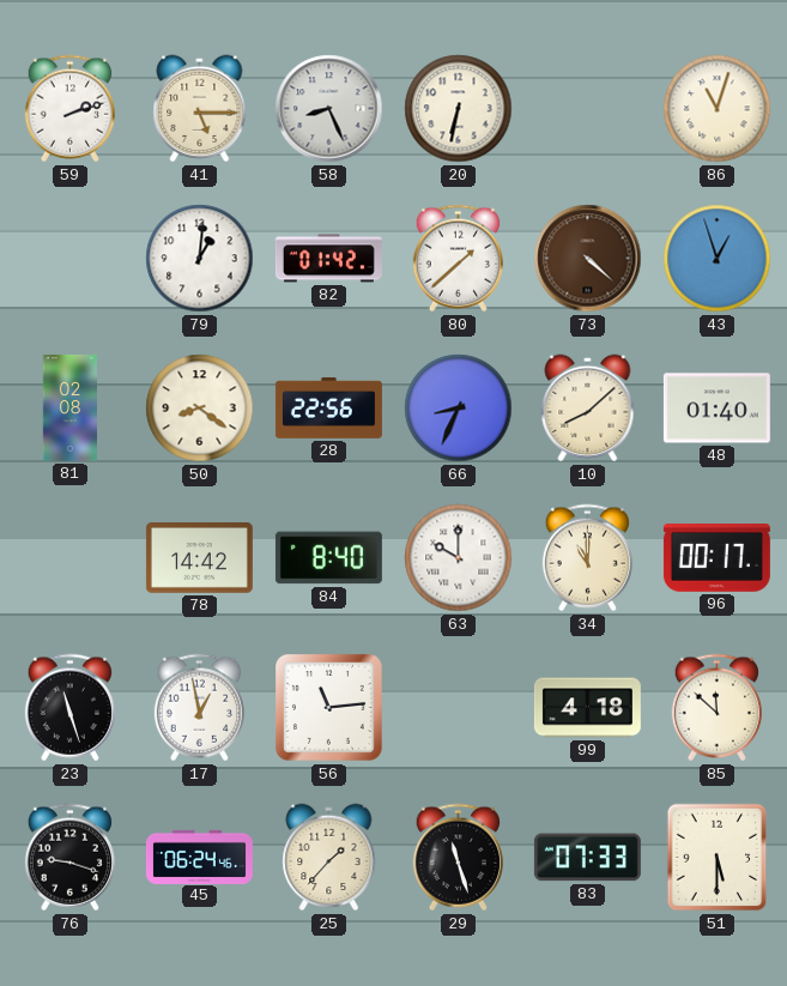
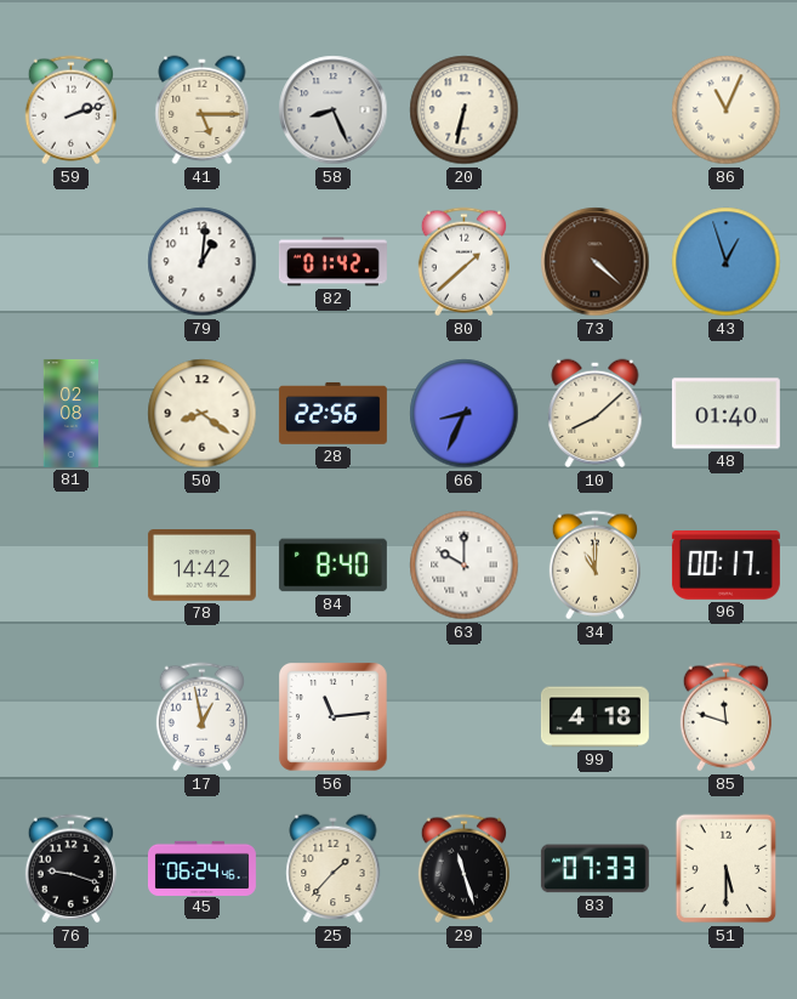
86: 11:03 -> 11:04
23: 11:27 -> none
85: 11:52 -> 11:48
